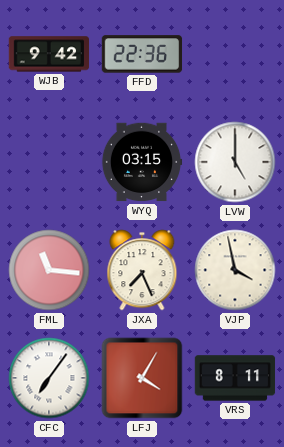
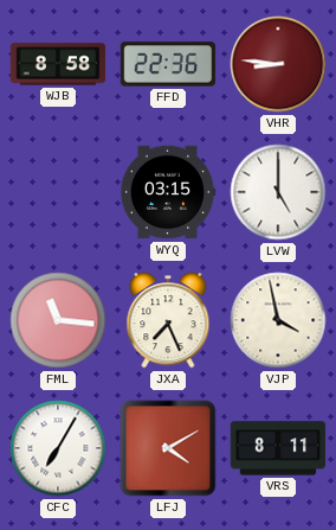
WJB: 9:42 -> 8:58
VHR: none -> 8:46
CFC: 7:06 -> 7:05
LFJ: 4:05 -> 4:10
